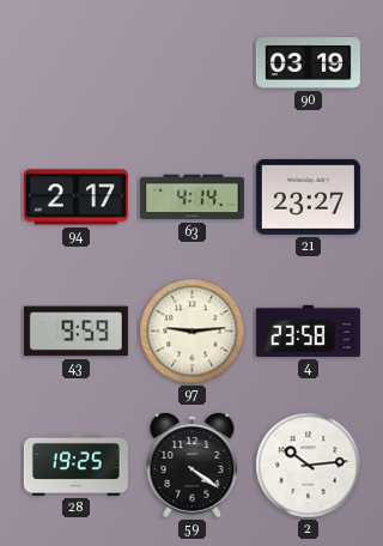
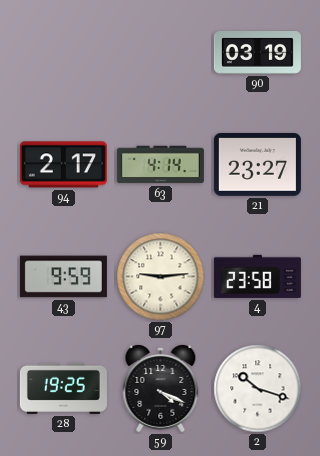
59: 4:21 -> 4:19
2: 10:14 -> 10:18
